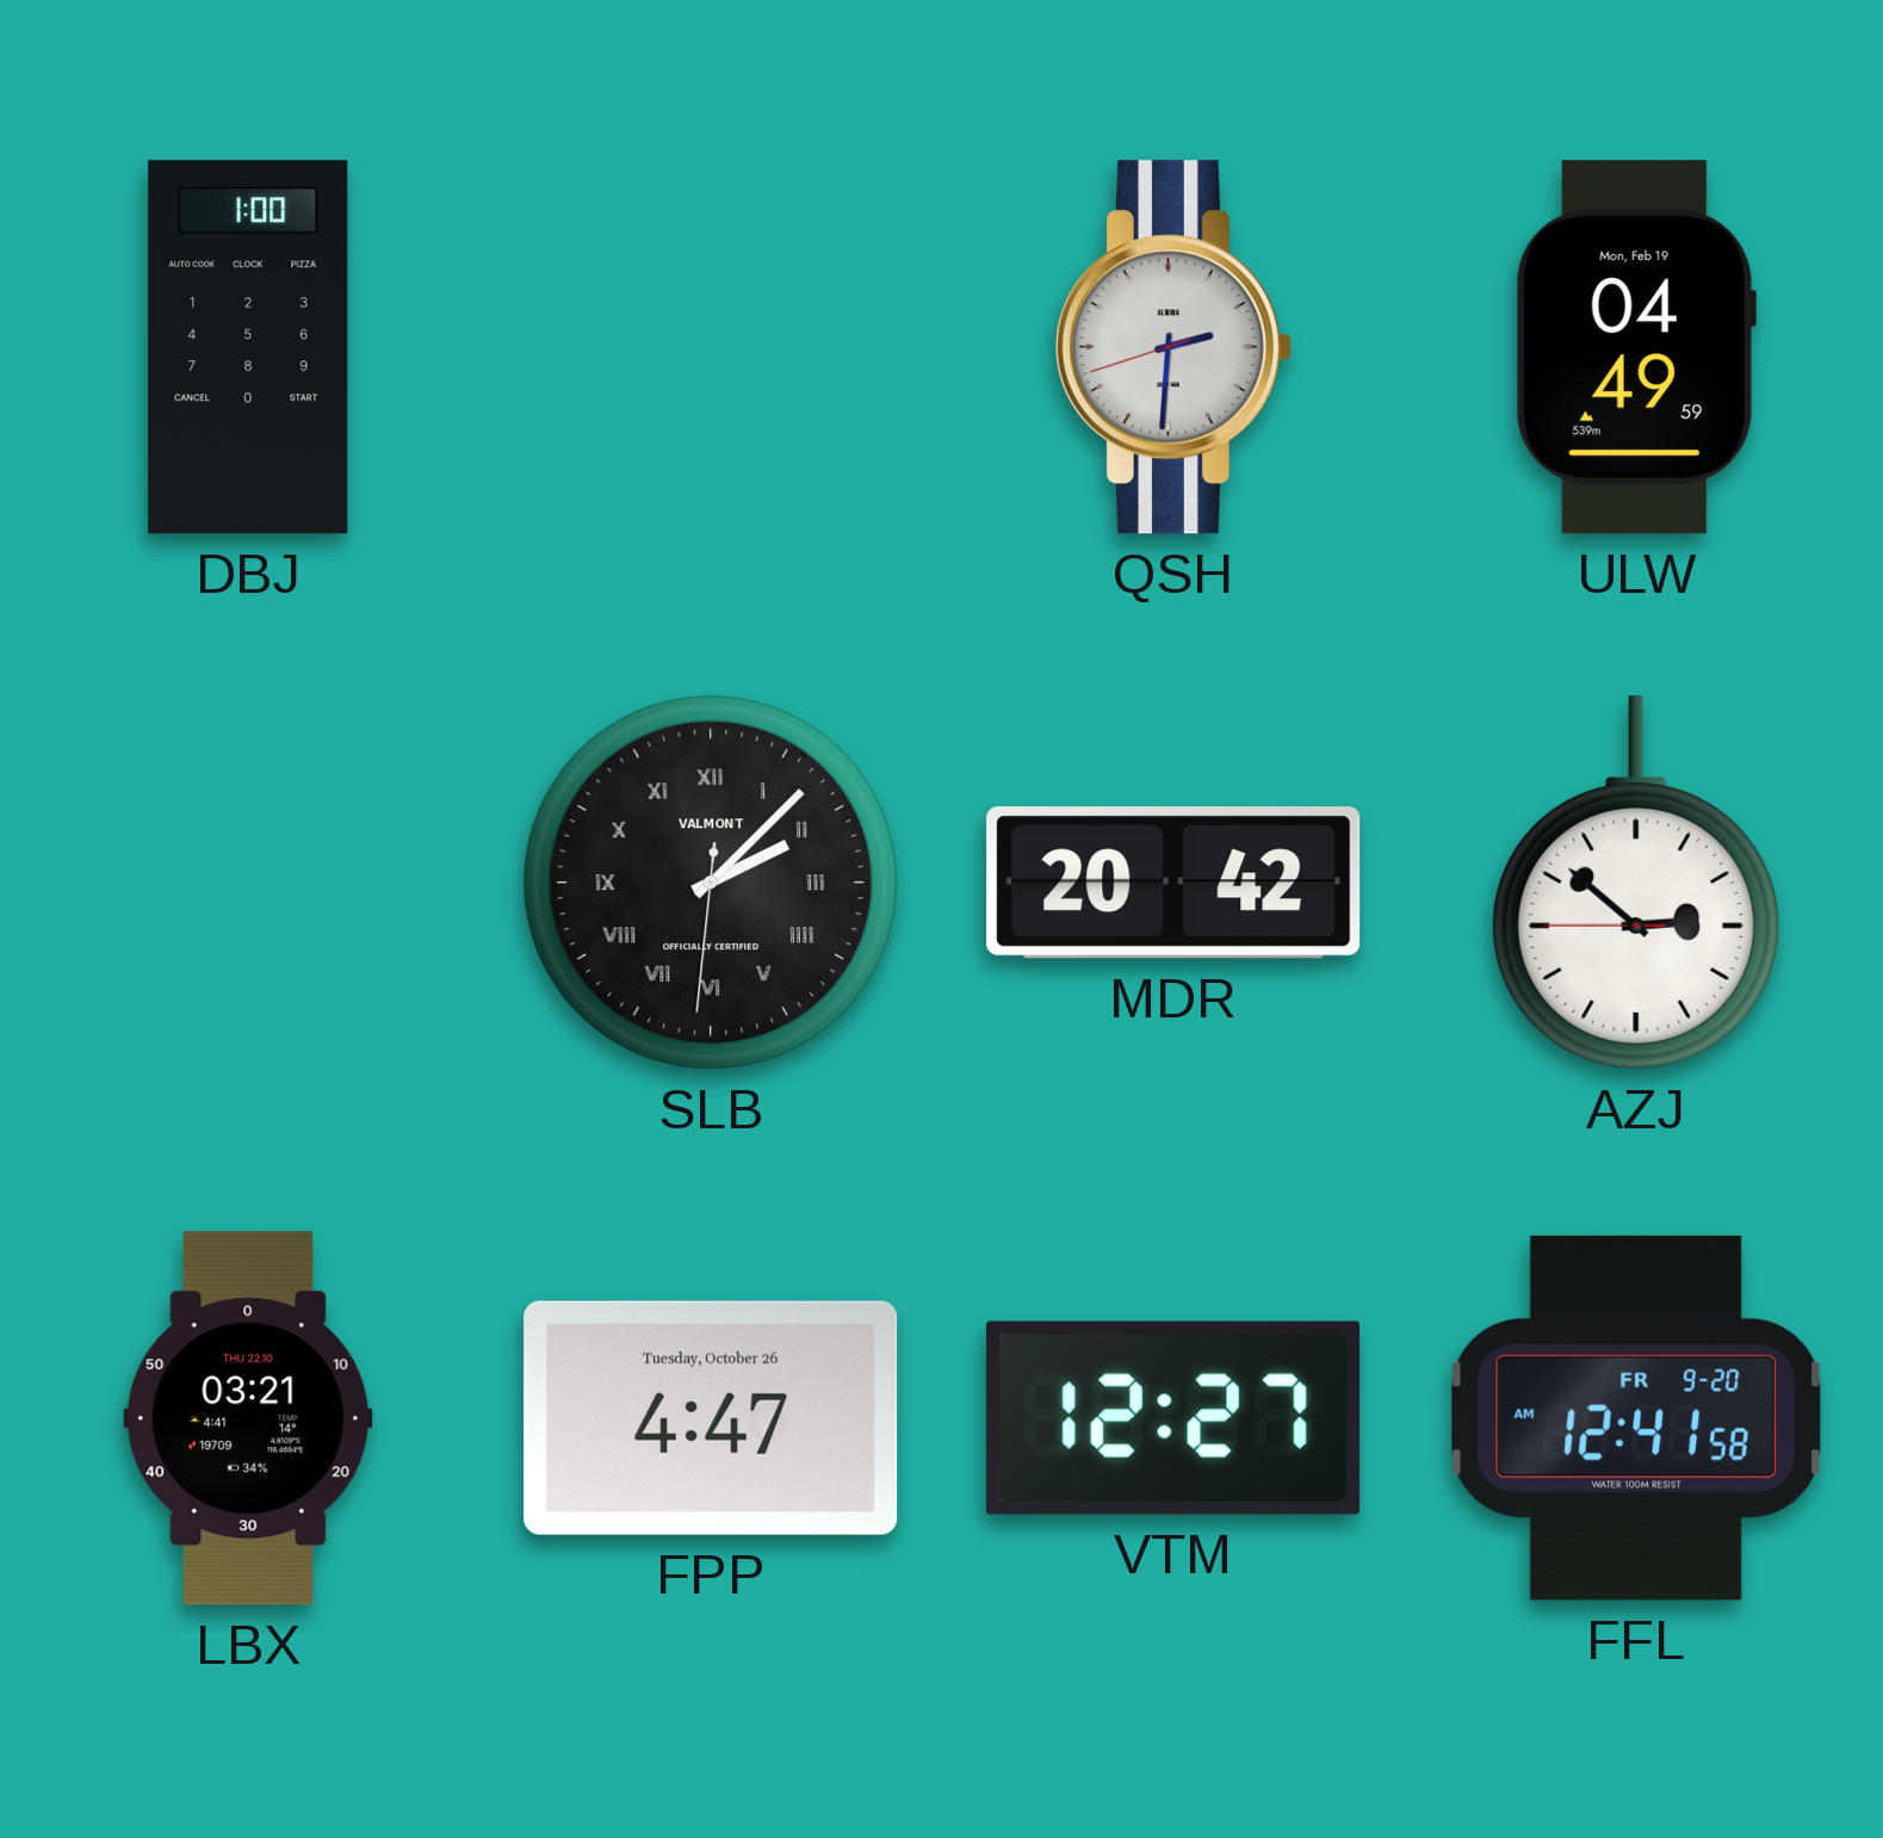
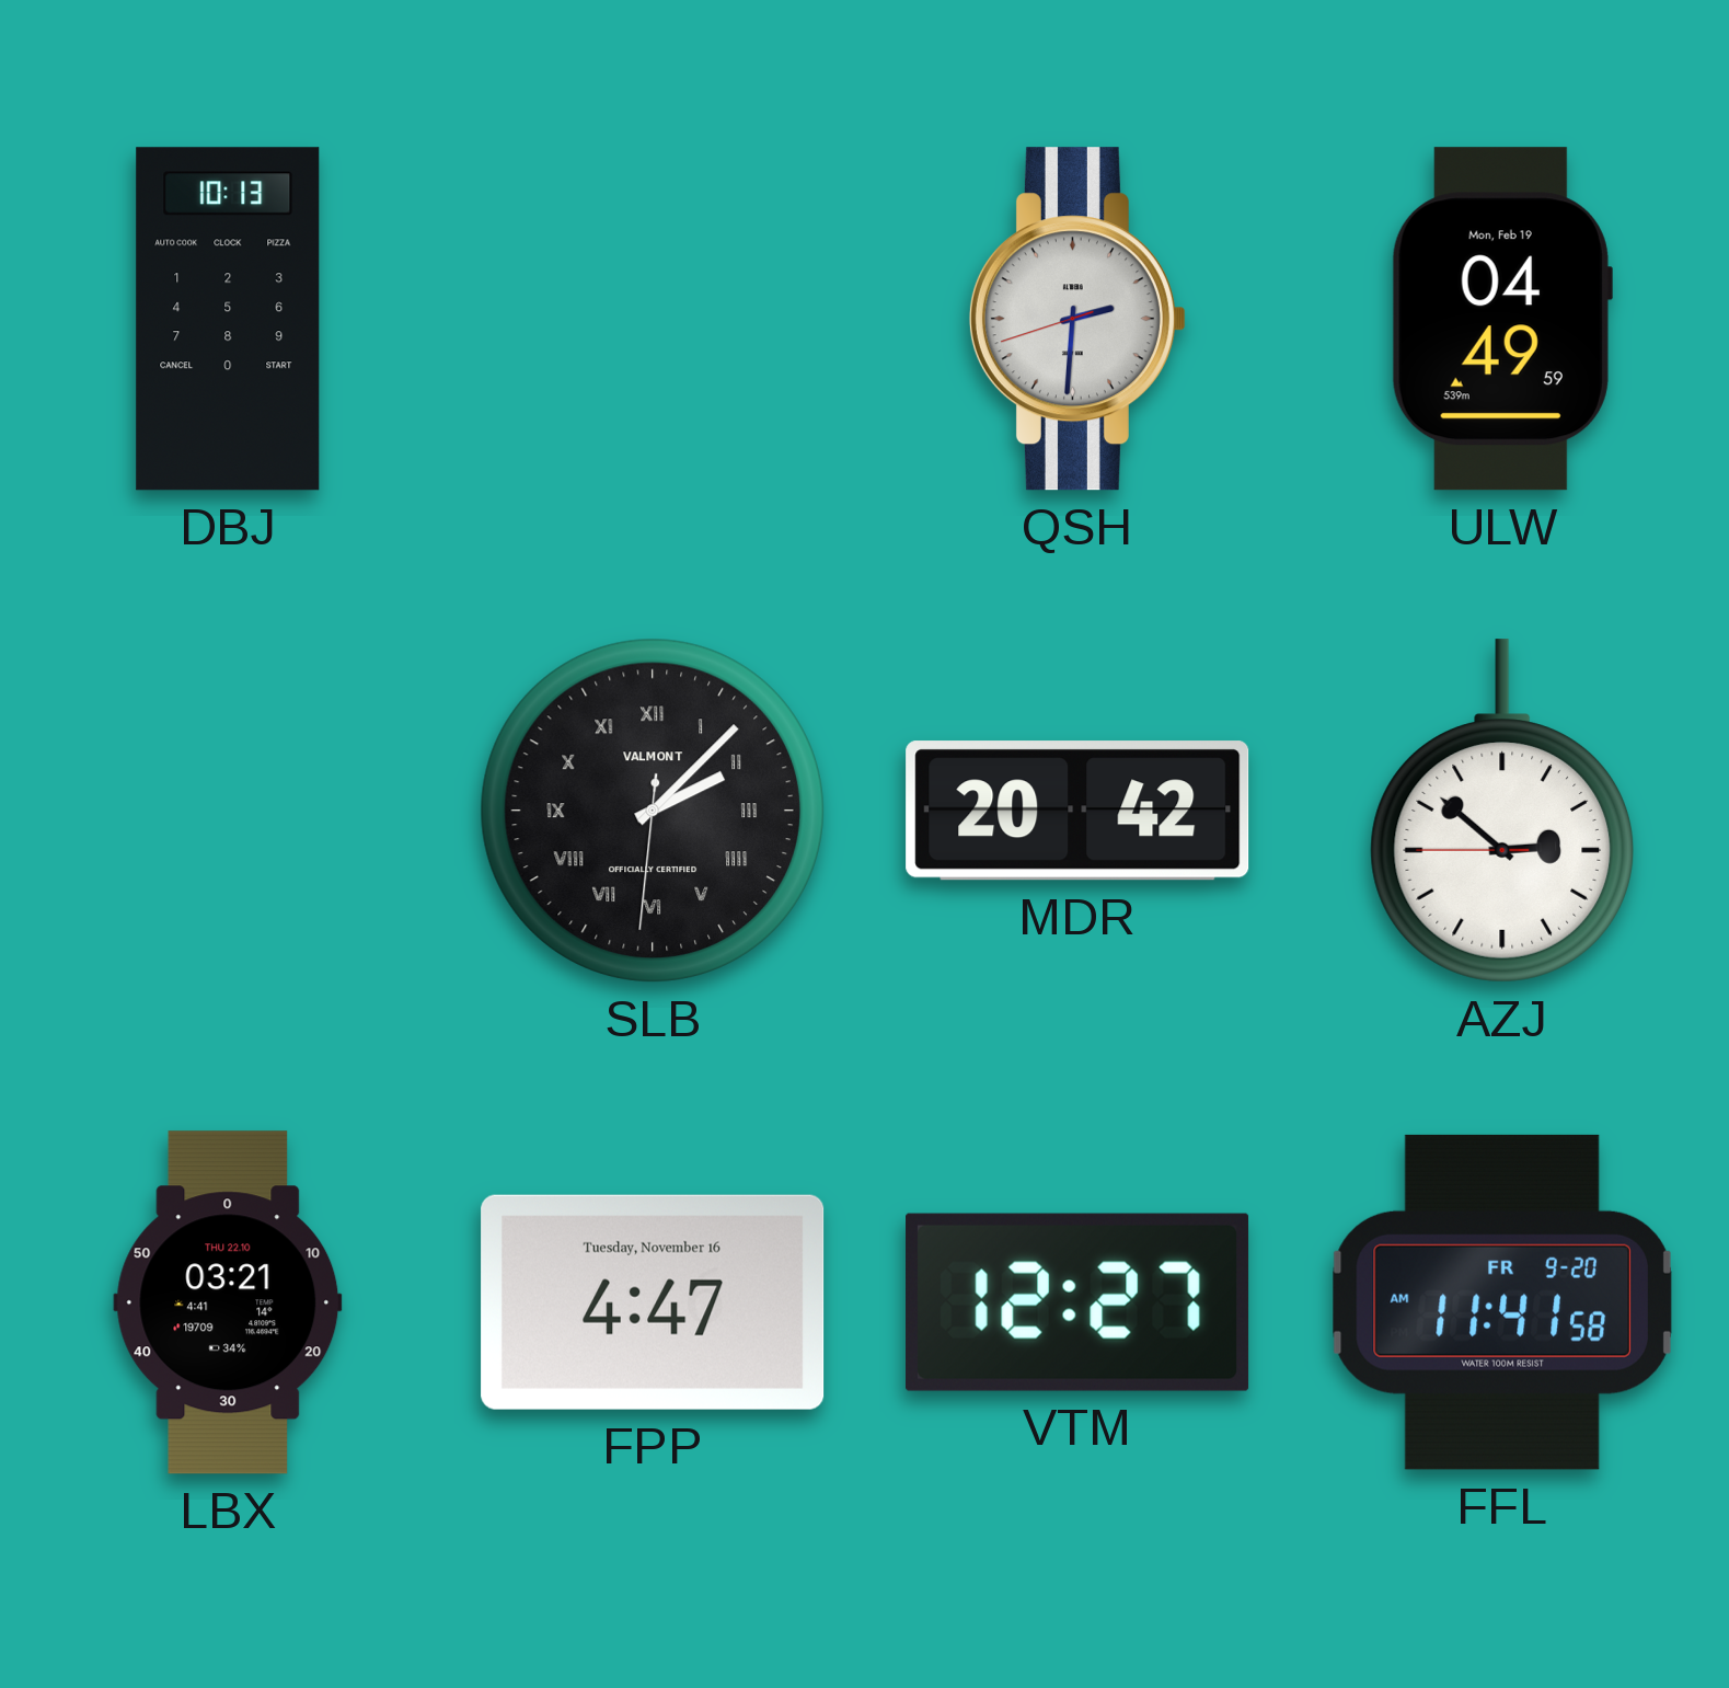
DBJ: 1:00 -> 10:13
FPP date: Tuesday, October 26 -> Tuesday, November 16
FFL: 12:41 -> 11:41
